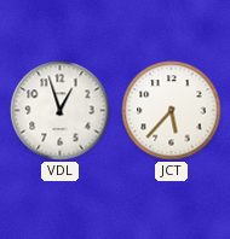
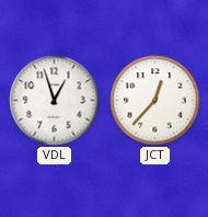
JCT: 5:37 -> 12:37
